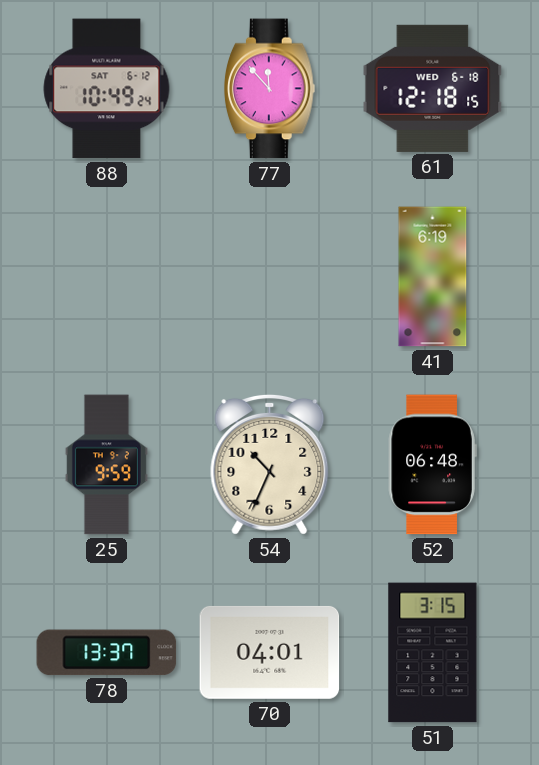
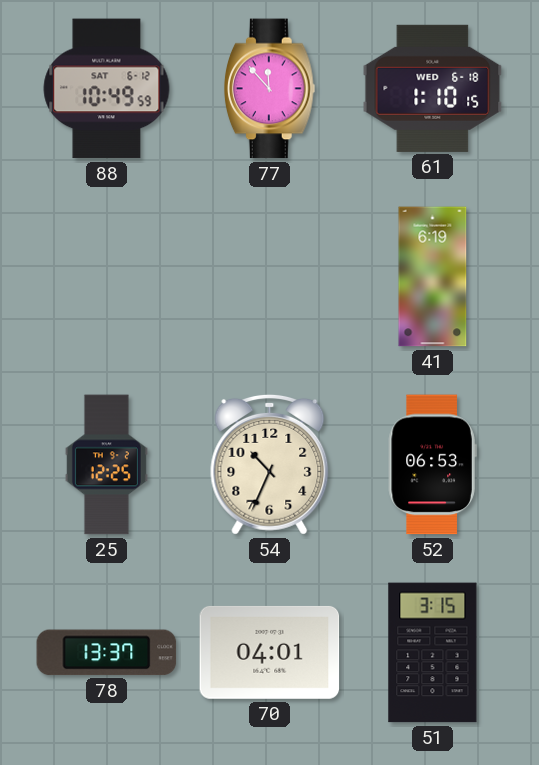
88: 10:49:24 -> 10:49:59
61: 12:18 -> 1:10
25: 9:59 -> 12:25
52: 06:48 -> 06:53
